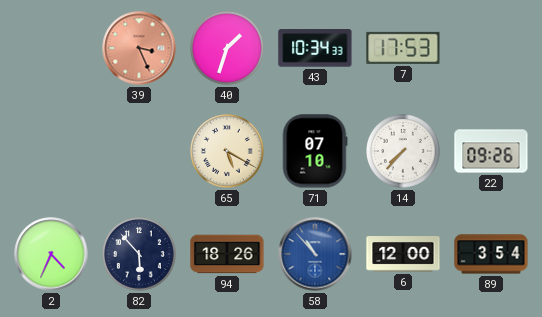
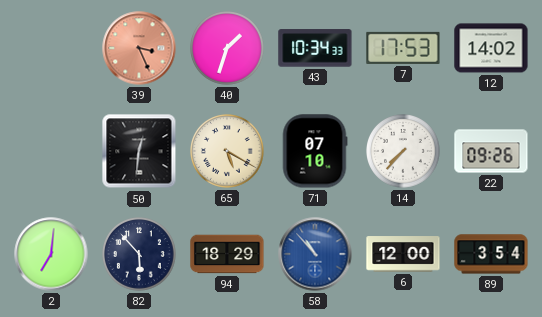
12: none -> 14:02
50: none -> 12:31
2: 4:34 -> 7:01
94: 18:26 -> 18:29
